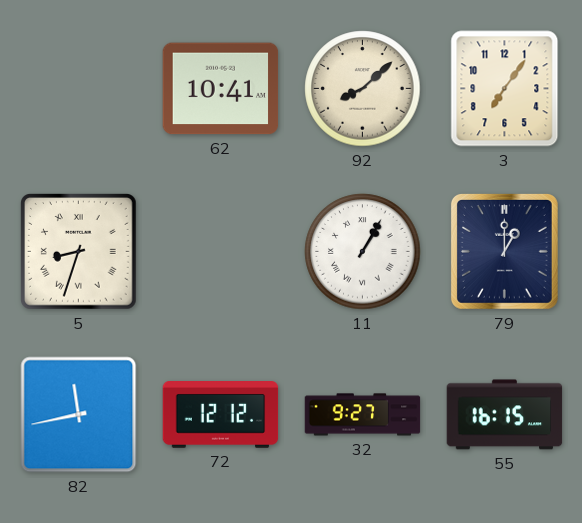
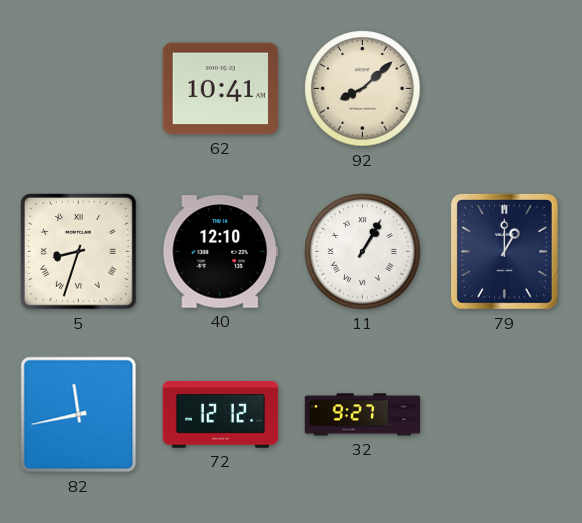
3: 7:06 -> none
40: none -> 12:10
55: 16:15 -> none
